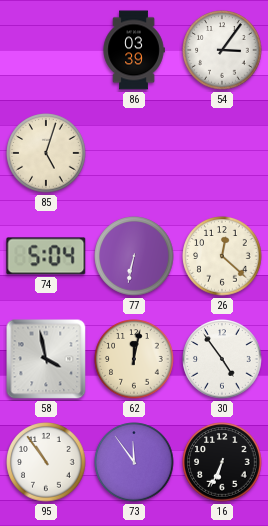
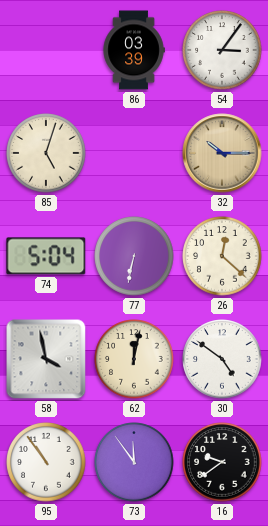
32: none -> 10:15
30: 4:54 -> 4:51
16: 6:34 -> 9:39
